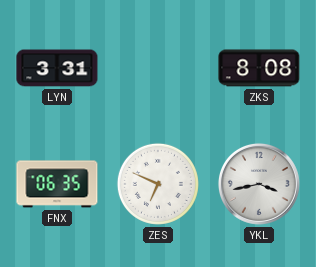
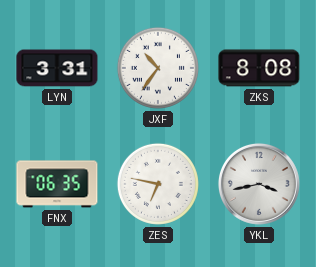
JXF: none -> 10:36
ZES: 6:49 -> 6:47
